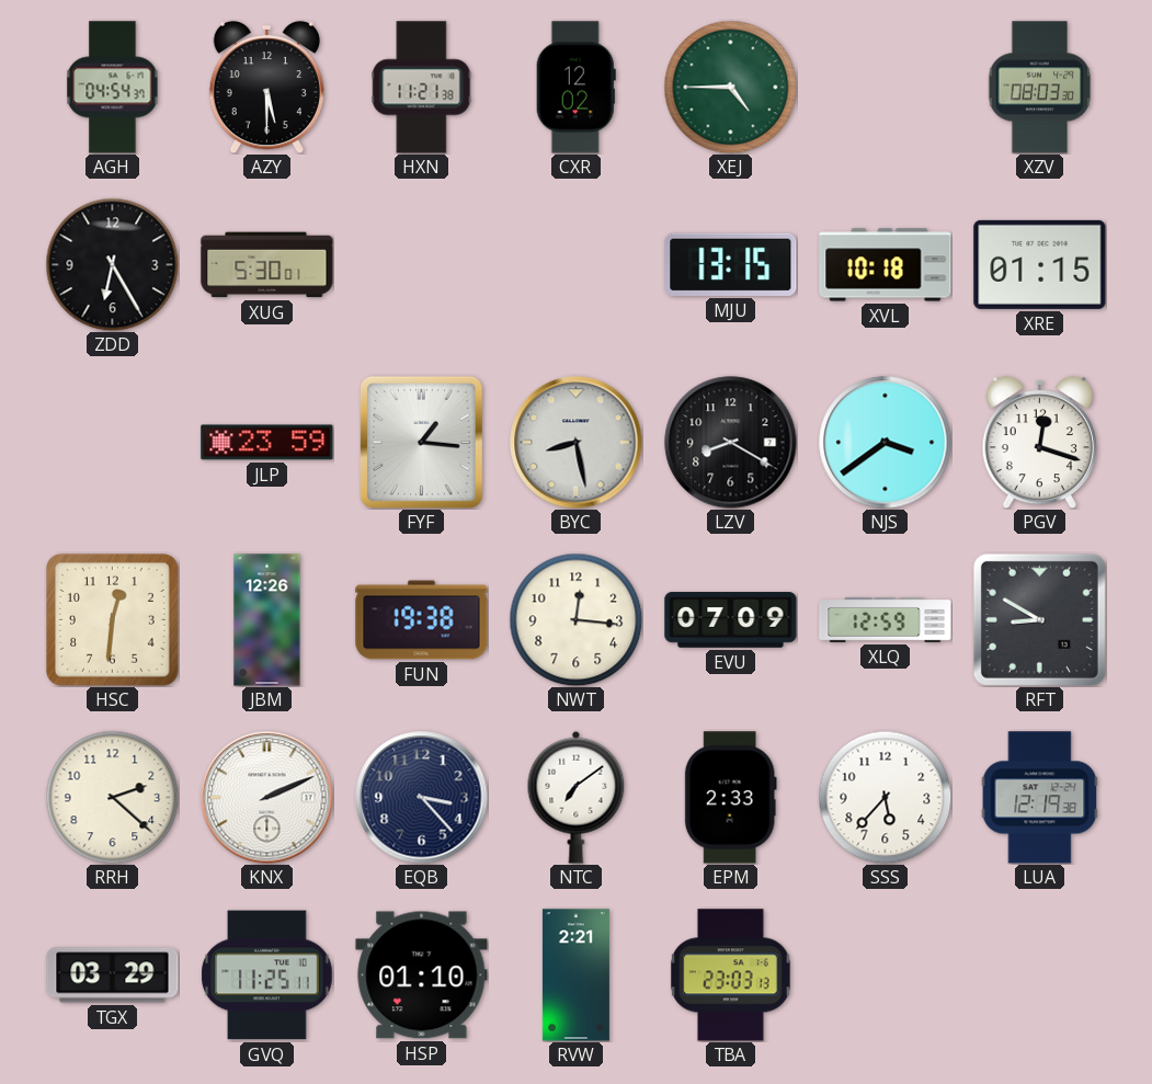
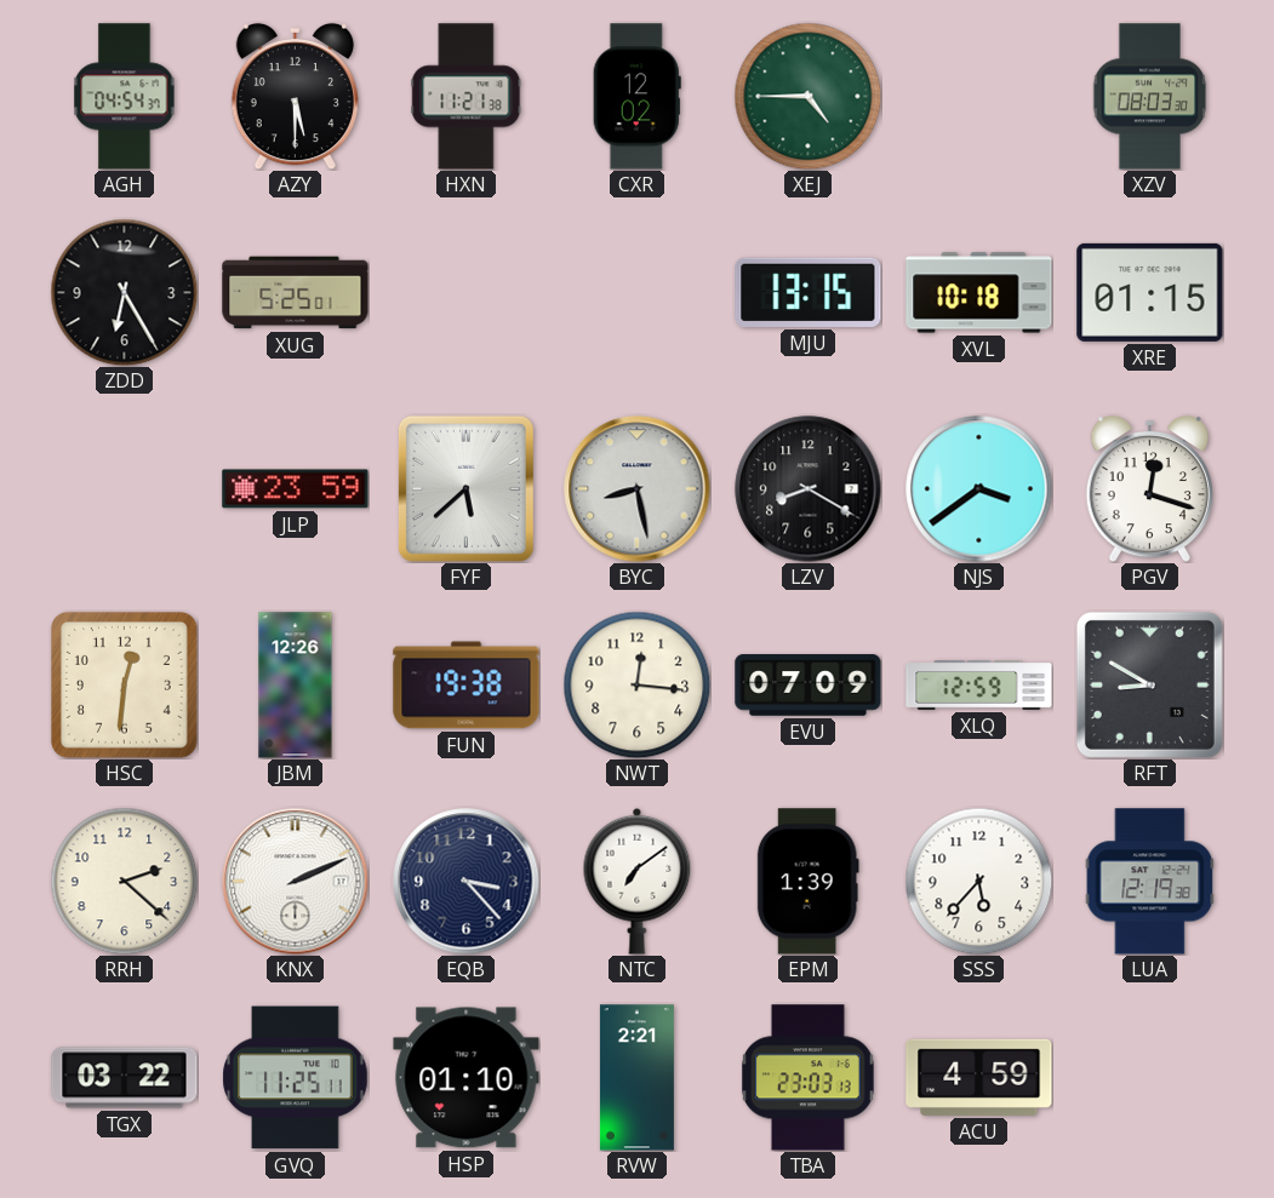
XUG: 5:30 -> 5:25
FYF: 1:16 -> 5:38
EPM: 2:33 -> 1:39
TGX: 03:29 -> 03:22
ACU: none -> 4:59
